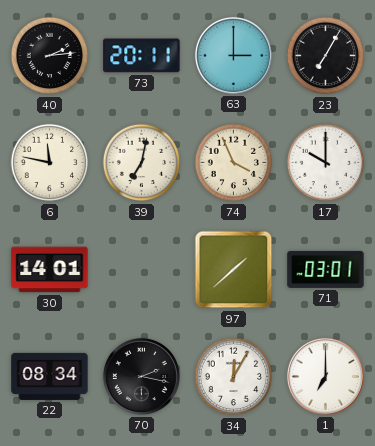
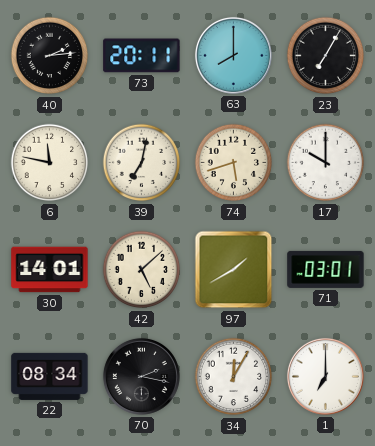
63: 3:00 -> 8:00
74: 3:56 -> 5:42
42: none -> 5:08
97: 1:38 -> 1:40
